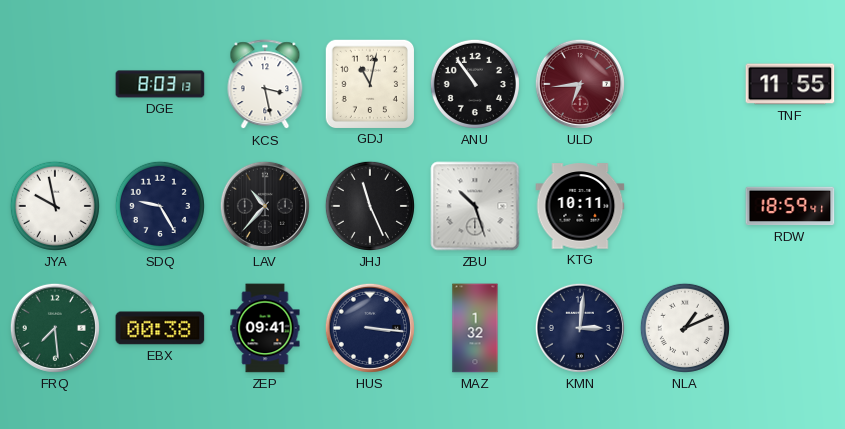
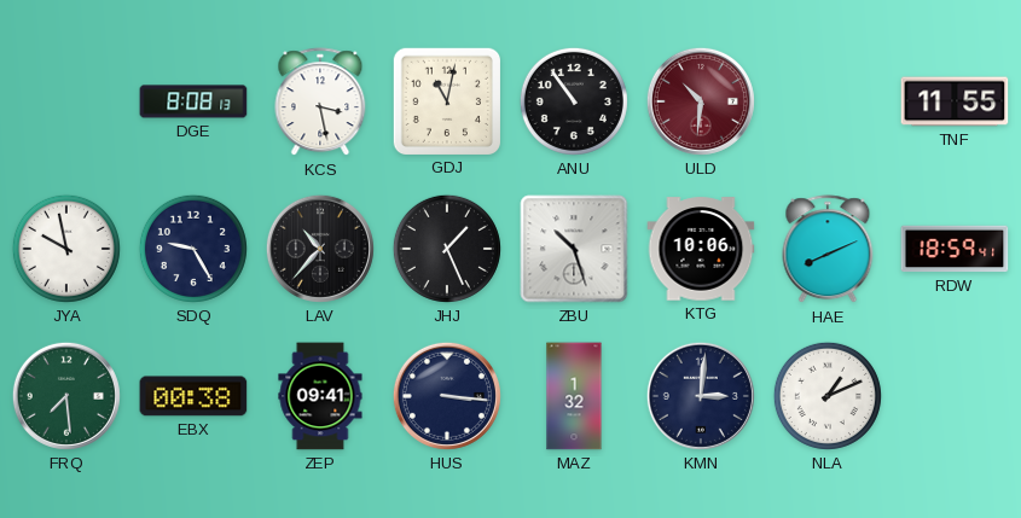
DGE: 8:03 -> 8:08
ULD: 6:44 -> 10:31
JHJ: 11:26 -> 1:26
KTG: 10:11 -> 10:06
HAE: none -> 8:11
